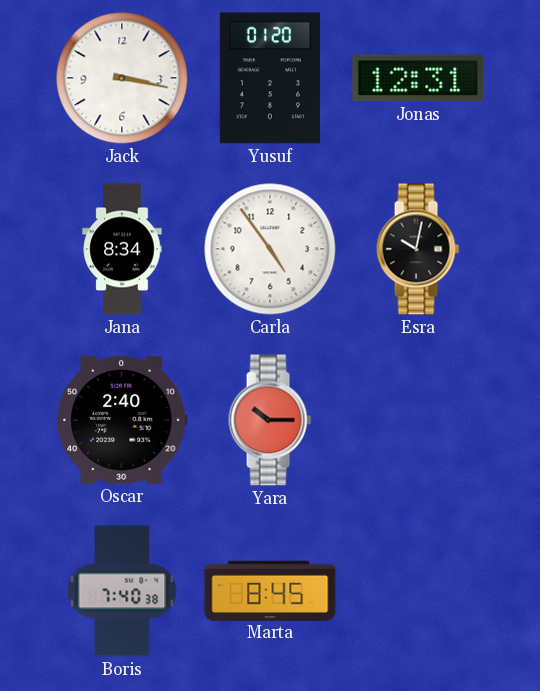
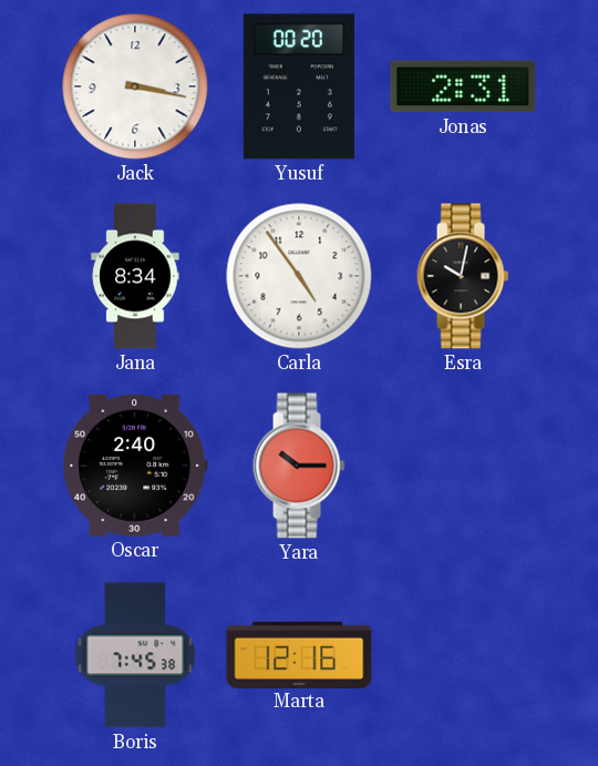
Yusuf: 01:20 -> 00:20
Jonas: 12:31 -> 2:31
Boris: 7:40 -> 7:45
Marta: 8:45 -> 12:16
